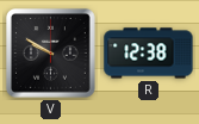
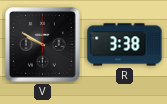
R: 12:38 -> 3:38
